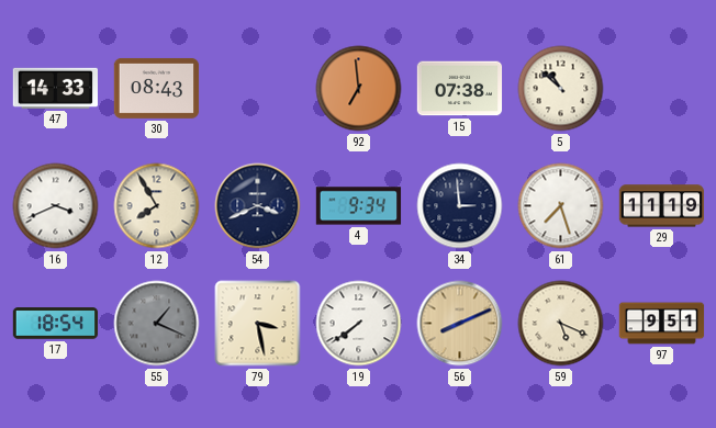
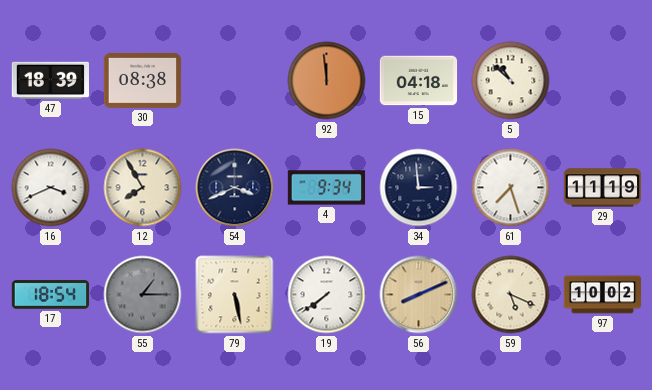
47: 14:33 -> 18:39
30: 08:43 -> 08:38
92: 6:59 -> 11:59
15: 07:38 -> 04:18
55: 1:19 -> 1:15
79: 3:28 -> 5:28
97: 9:51 -> 10:02
